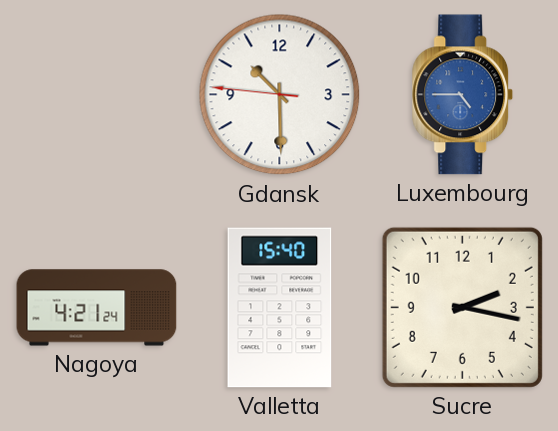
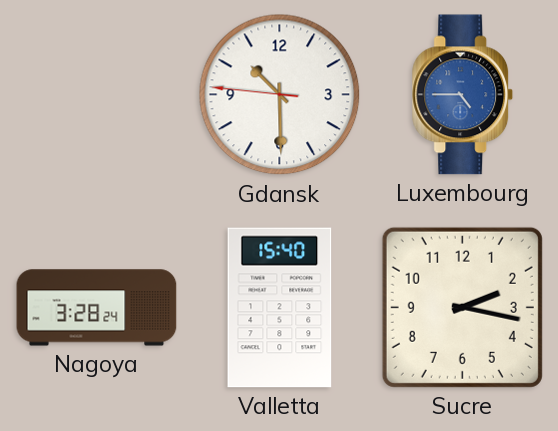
Nagoya: 4:21 -> 3:28
